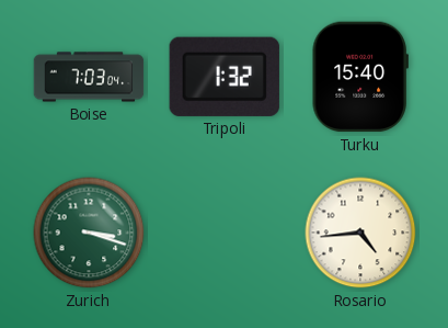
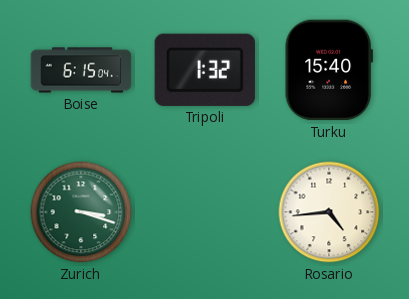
Boise: 7:03 -> 6:15
